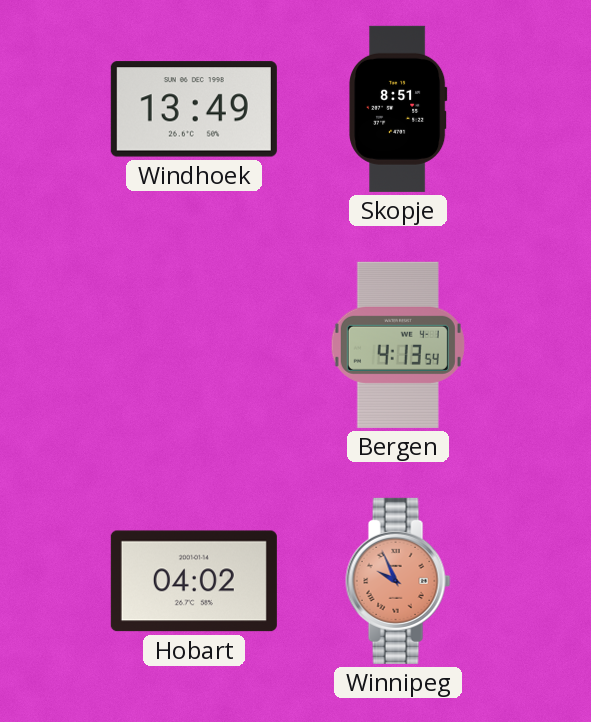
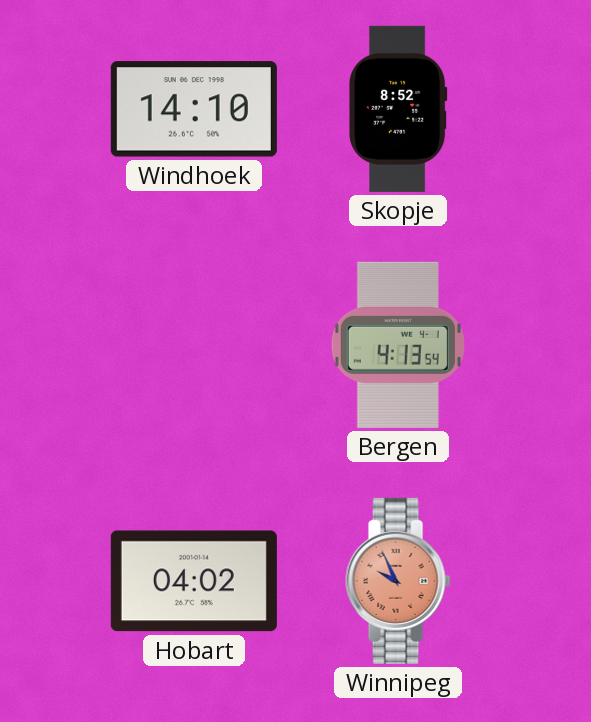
Windhoek: 13:49 -> 14:10
Skopje: 8:51 -> 8:52
